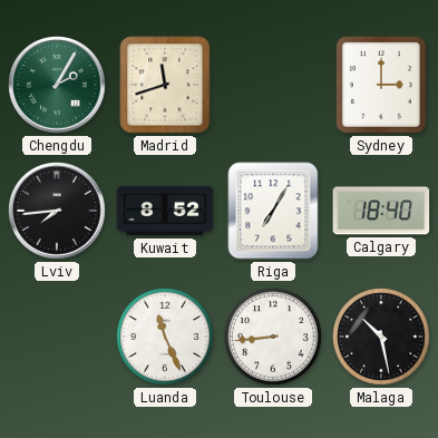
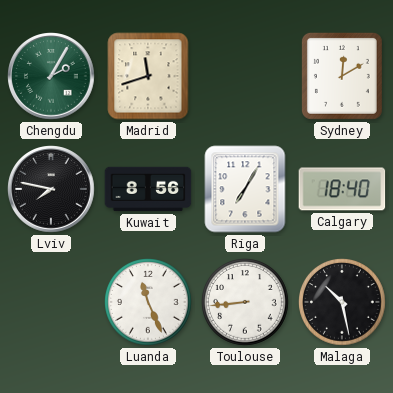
Sydney: 3:00 -> 12:10
Lviv: 7:44 -> 7:47
Kuwait: 8:52 -> 8:56
